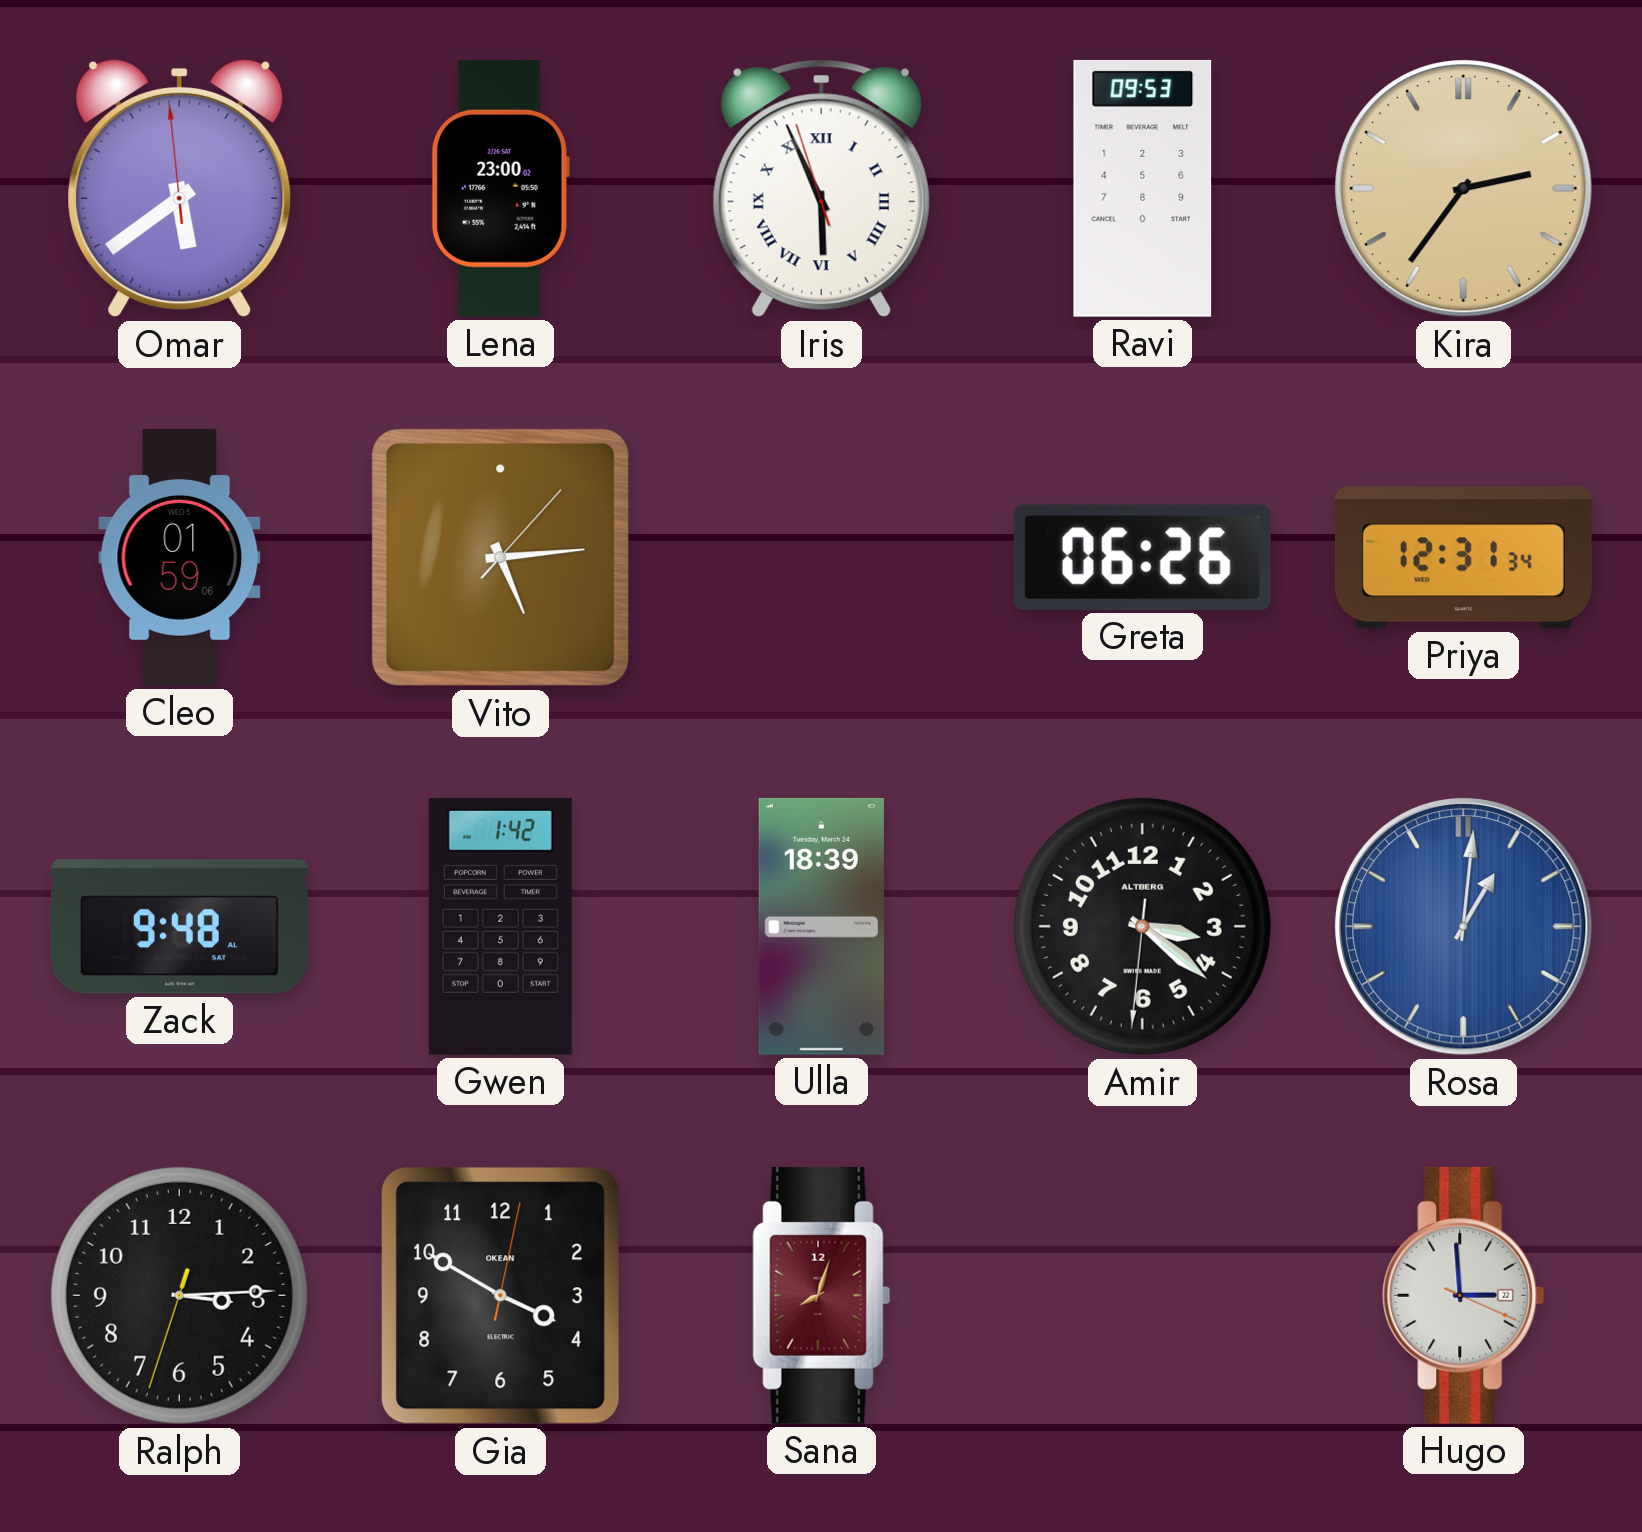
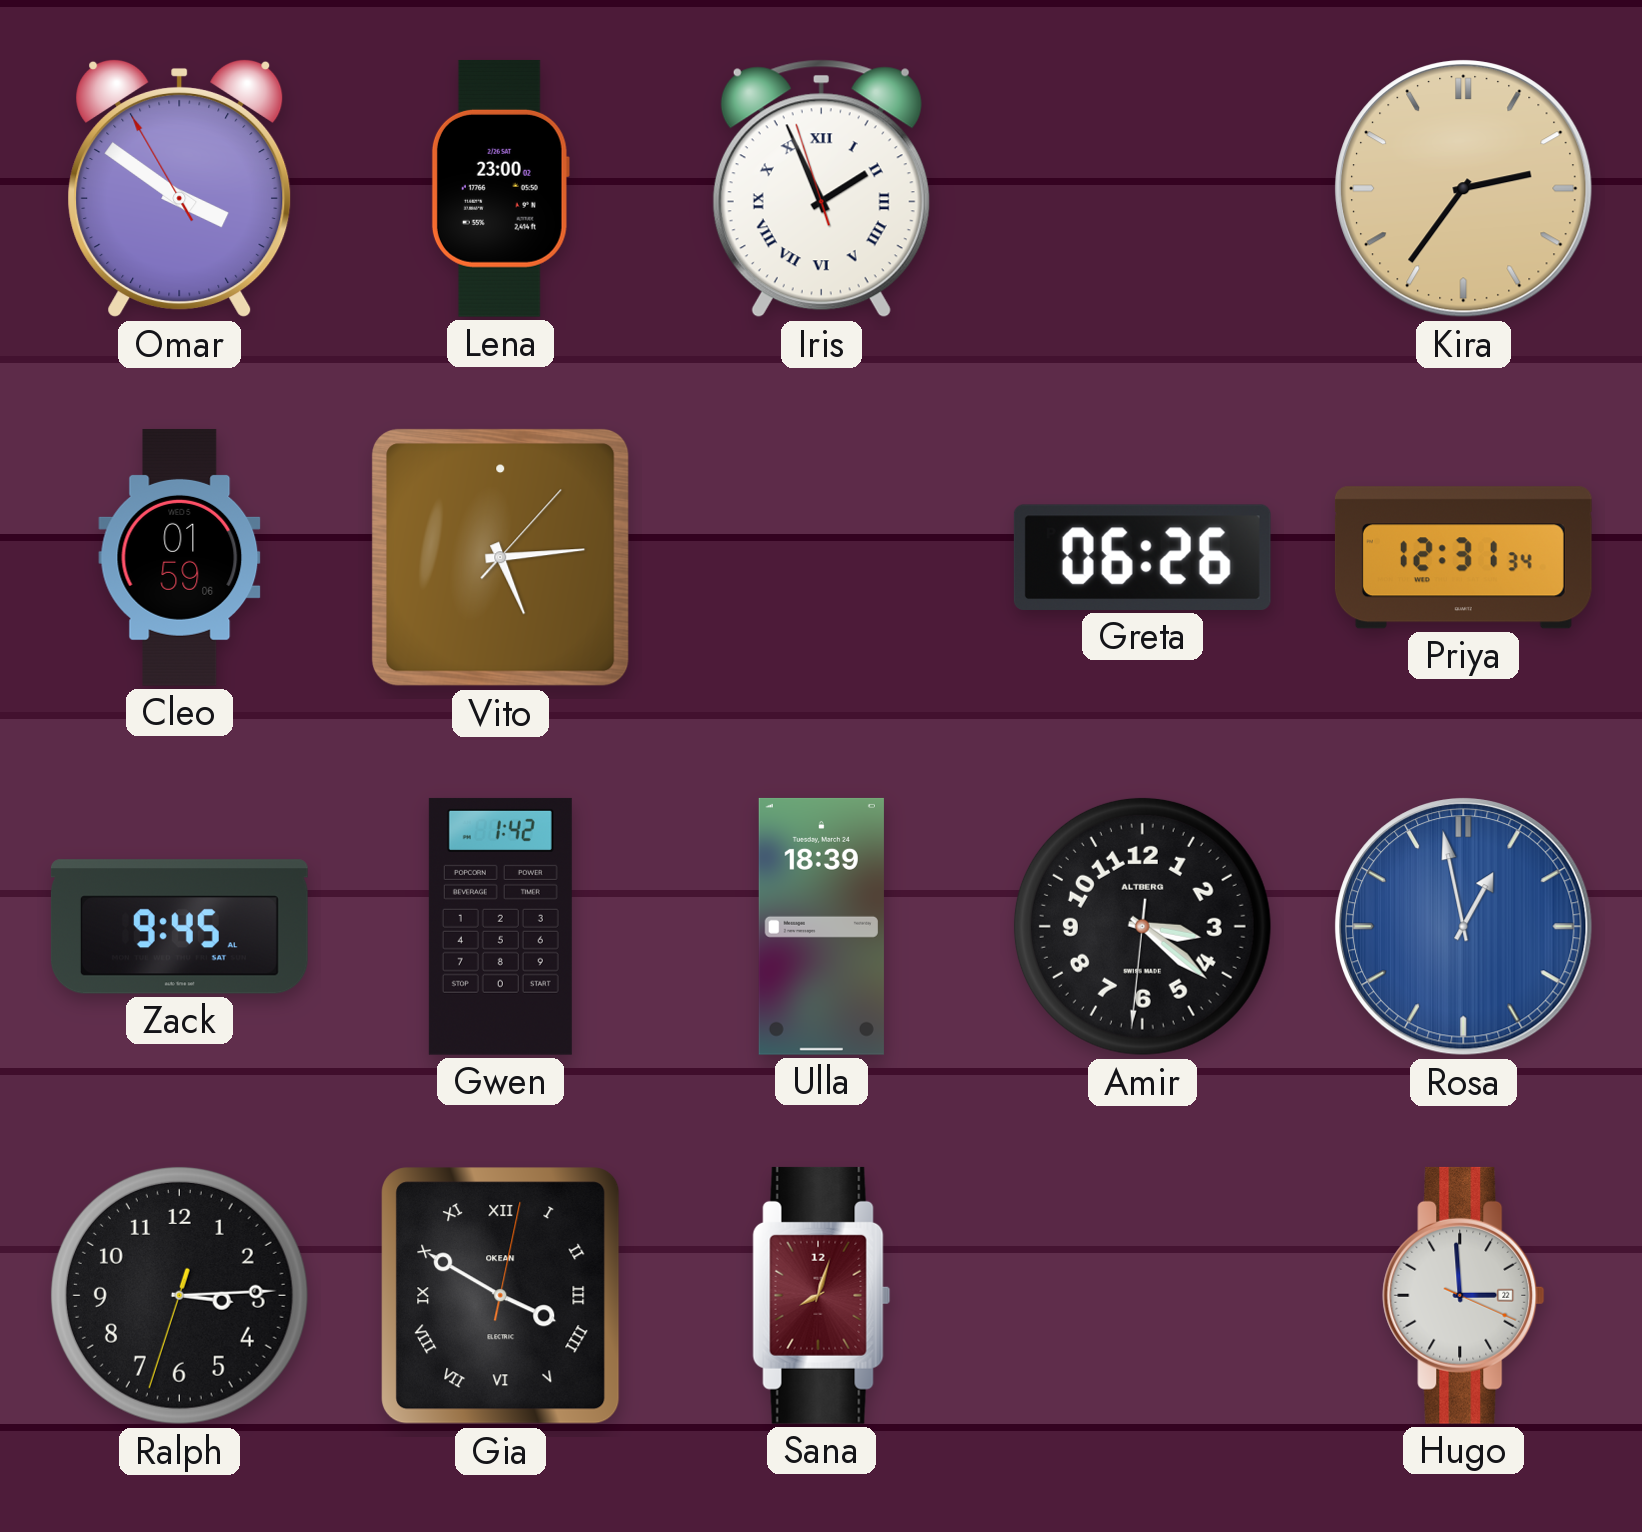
Omar: 5:38 -> 3:50
Iris: 5:55 -> 1:55
Ravi: 09:53 -> none
Zack: 9:48 -> 9:45
Rosa: 1:01 -> 12:58
Gia numerals: Arabic -> Roman
